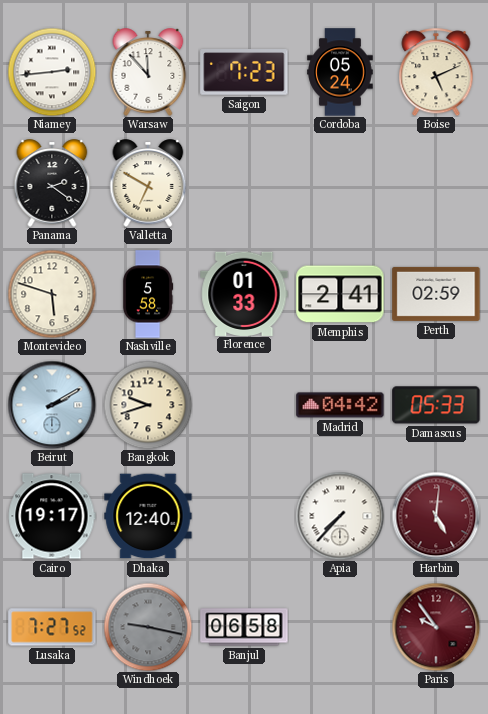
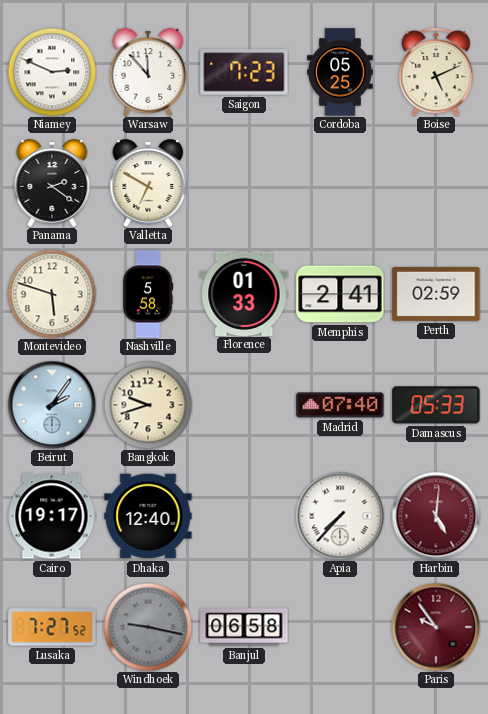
Niamey: 2:44 -> 2:49
Cordoba: 05:24 -> 05:25
Beirut: 2:10 -> 2:06
Madrid: 04:42 -> 07:40
